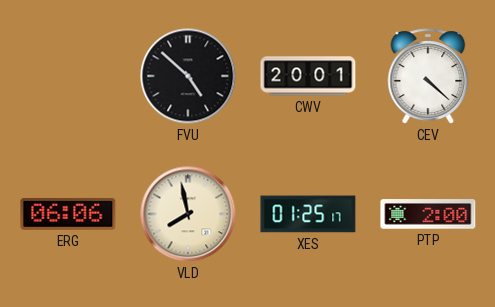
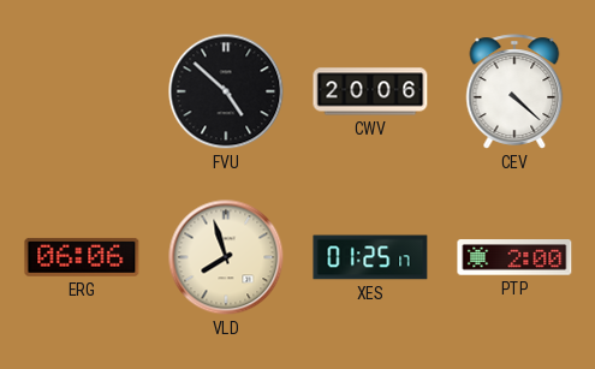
CWV: 20:01 -> 20:06
VLD: 7:58 -> 7:57
